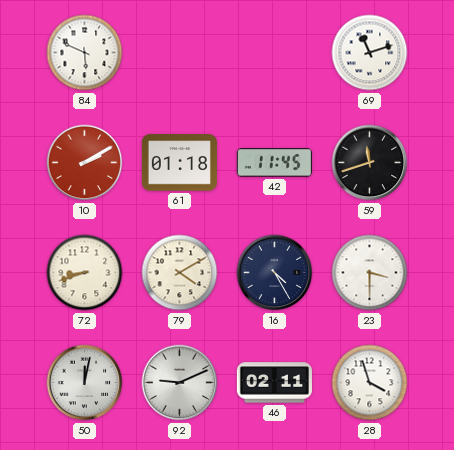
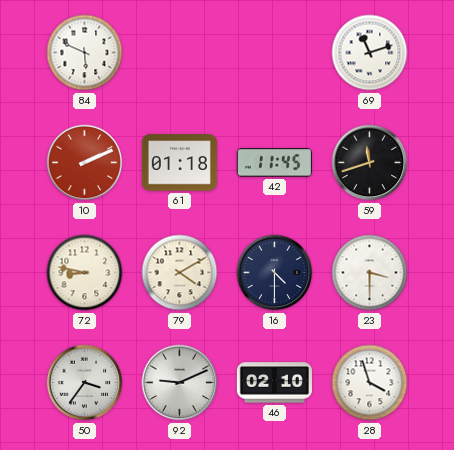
10: 2:10 -> 2:11
72: 8:42 -> 8:47
16: 4:25 -> 4:30
50: 12:02 -> 3:36
46: 02:11 -> 02:10
